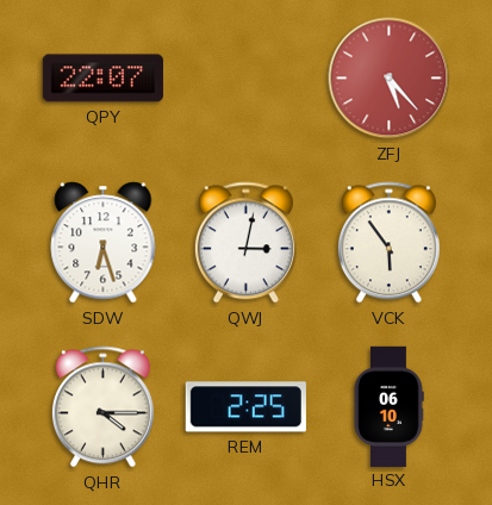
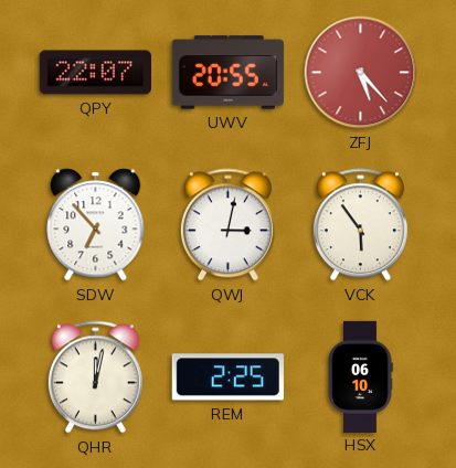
UWV: none -> 20:55
SDW: 6:27 -> 6:53
QHR: 4:15 -> 12:02
